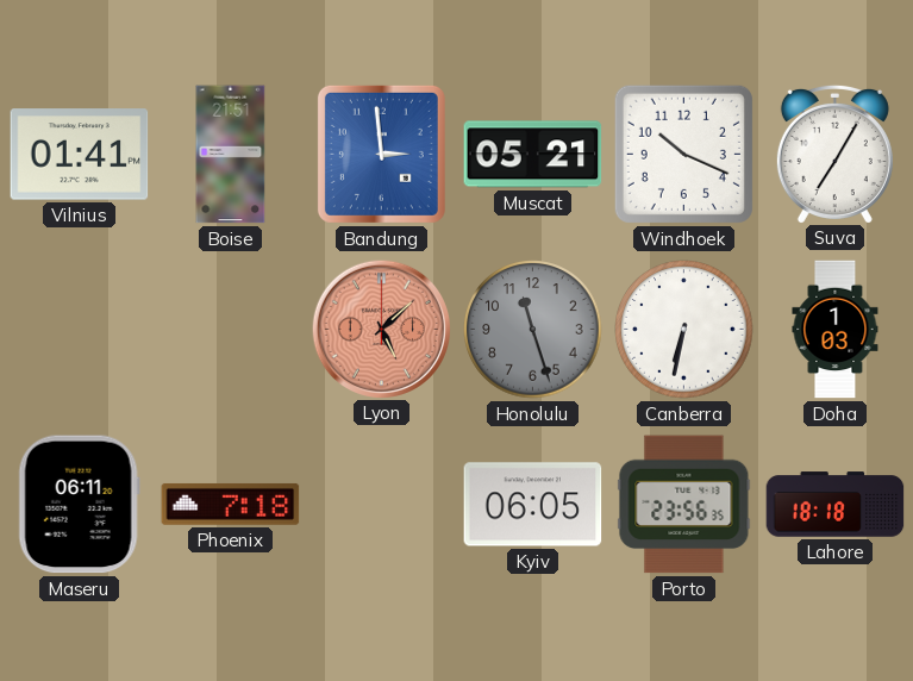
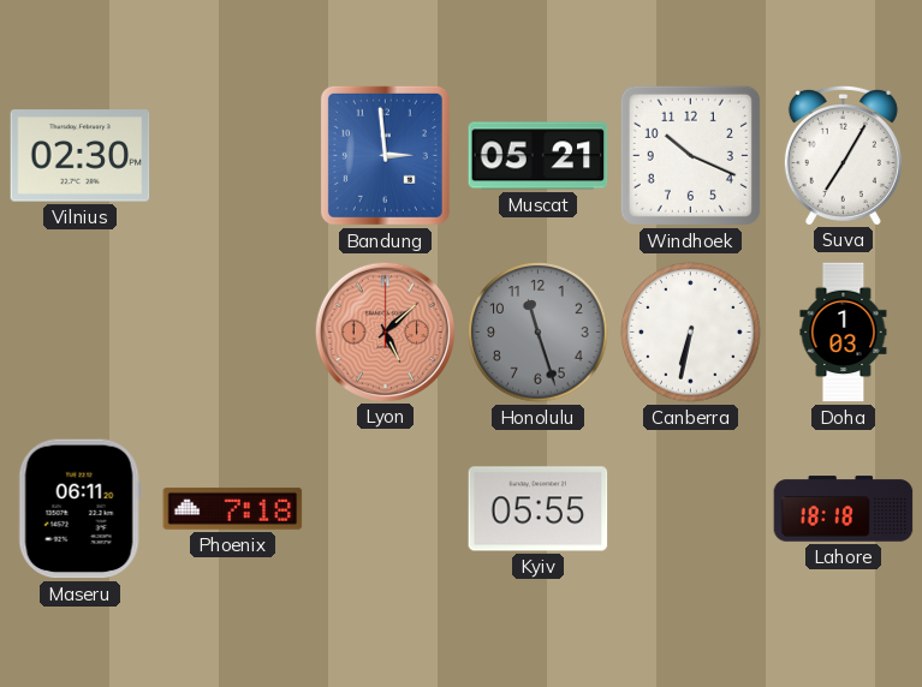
Vilnius: 01:41 -> 02:30
Boise: 21:51 -> none
Kyiv: 06:05 -> 05:55
Porto: 23:56 -> none
